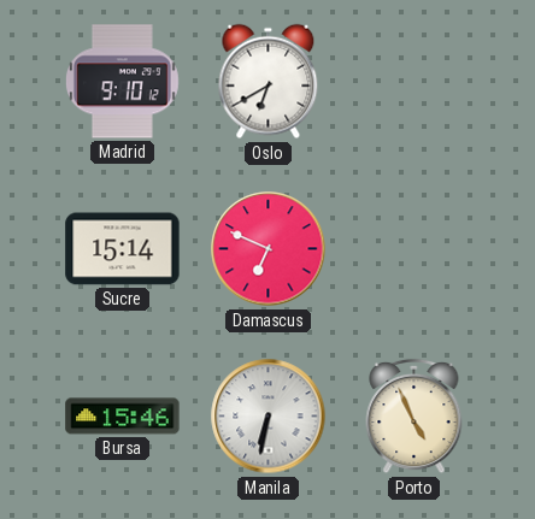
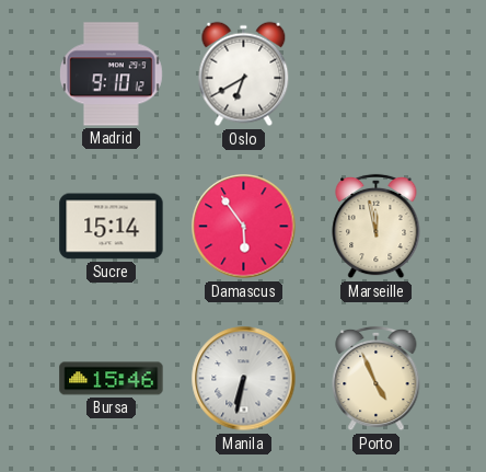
Damascus: 6:49 -> 5:54
Marseille: none -> 11:58
